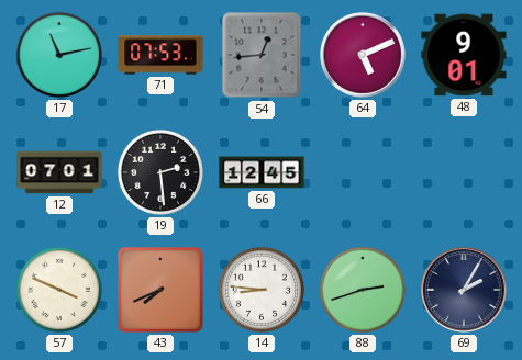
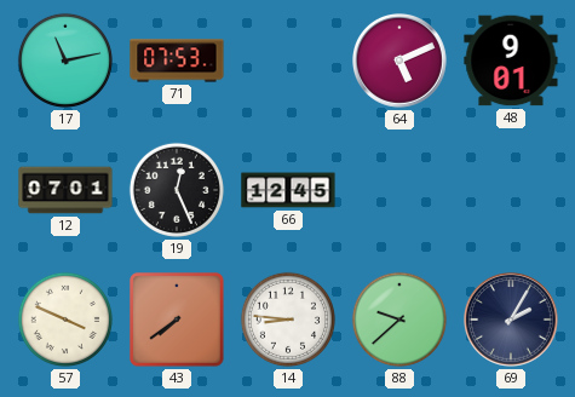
54: 12:44 -> none
19: 2:29 -> 12:26
43: 7:41 -> 7:39
88: 2:42 -> 9:38
